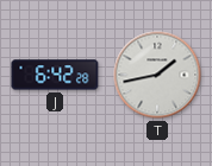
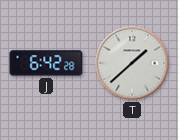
T: 1:43 -> 1:38
